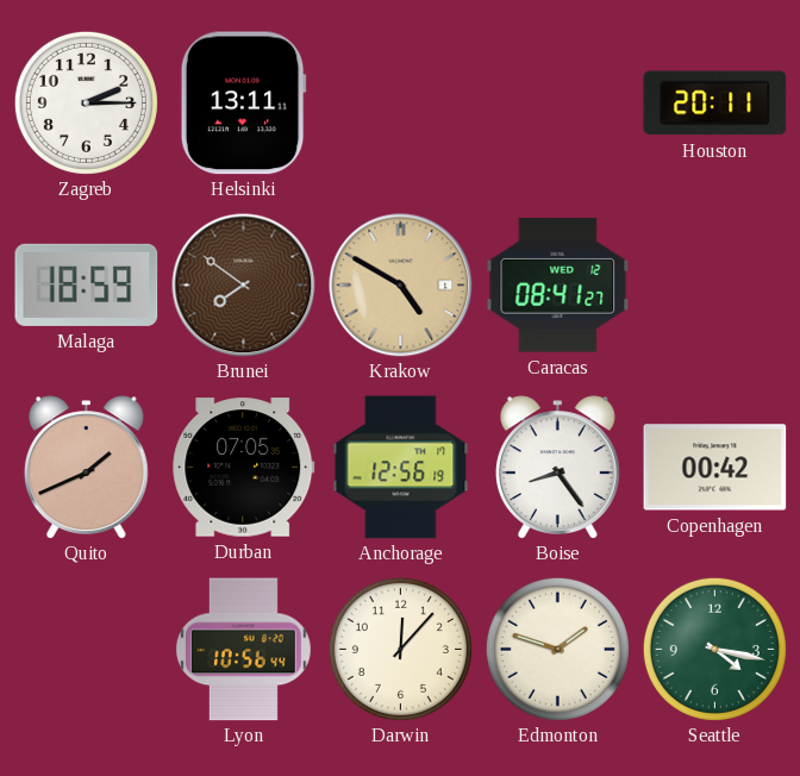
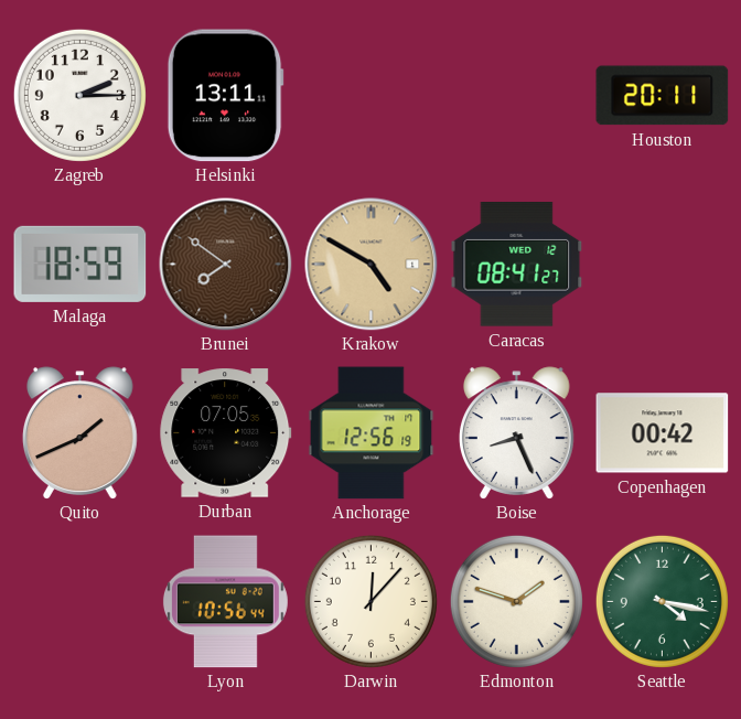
Boise: 8:24 -> 8:26
